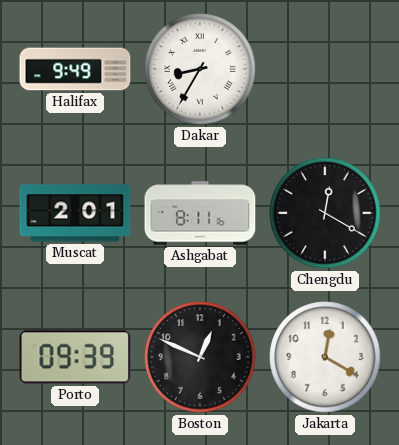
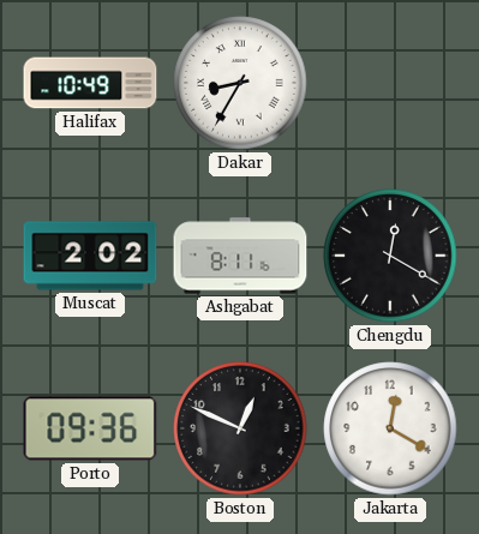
Halifax: 9:49 -> 10:49
Muscat: 2:01 -> 2:02
Porto: 09:39 -> 09:36
